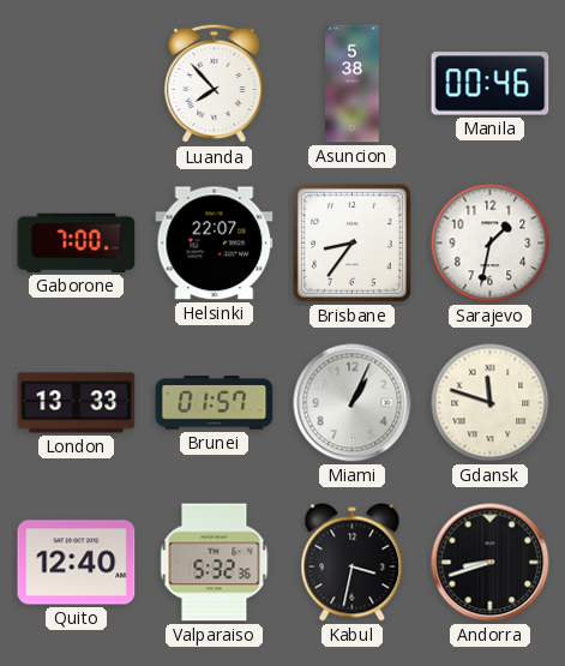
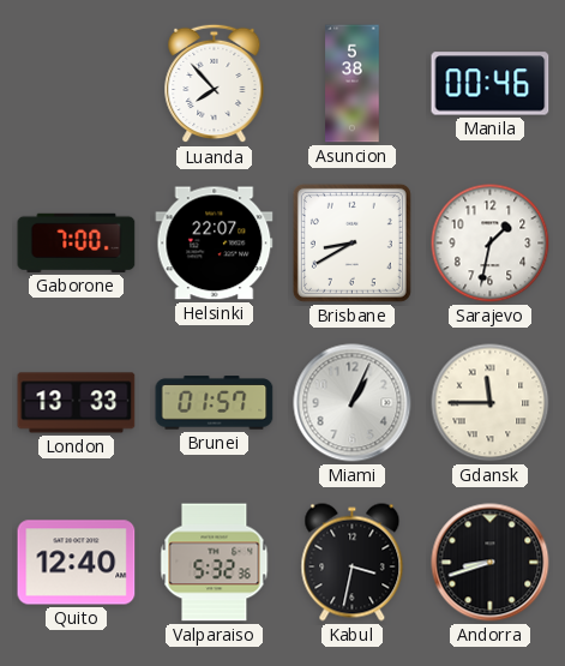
Brisbane: 8:36 -> 8:40
Gdansk: 11:48 -> 11:45
